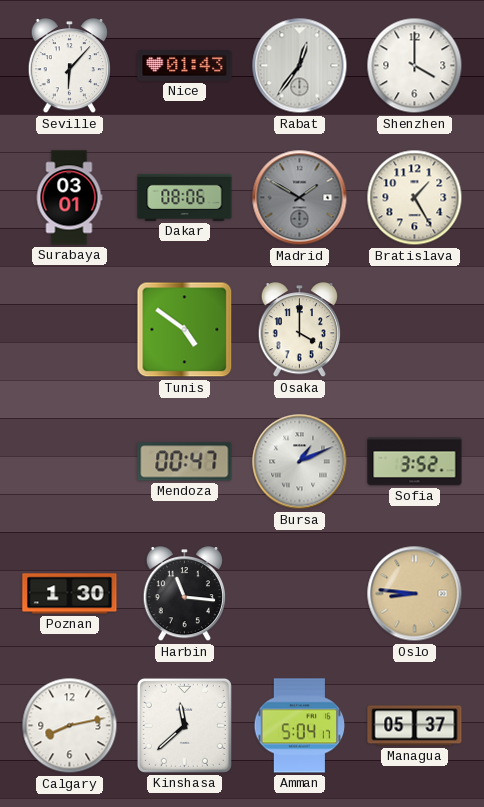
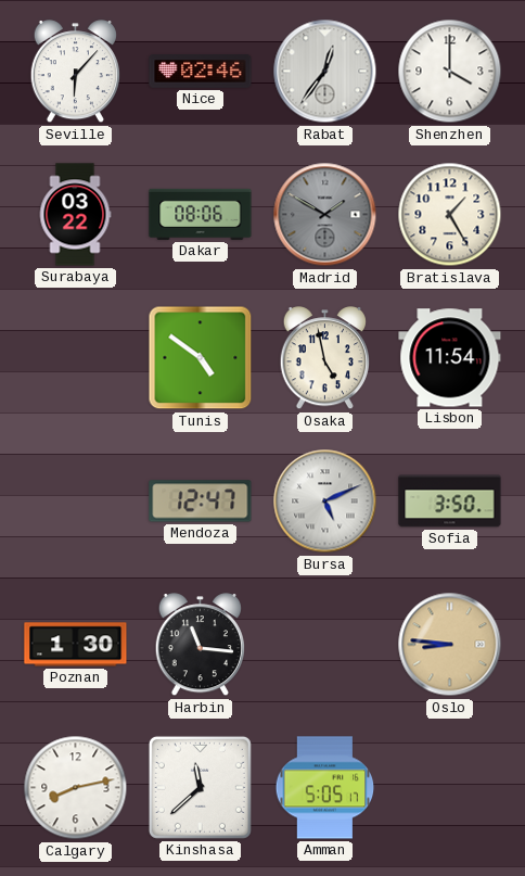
Nice: 01:43 -> 02:46
Surabaya: 03:01 -> 03:22
Osaka: 4:00 -> 4:58
Lisbon: none -> 11:54
Mendoza: 00:47 -> 12:47
Bursa: 1:11 -> 5:11
Sofia: 3:52 -> 3:50
Amman: 5:04 -> 5:05
Managua: 05:37 -> none
